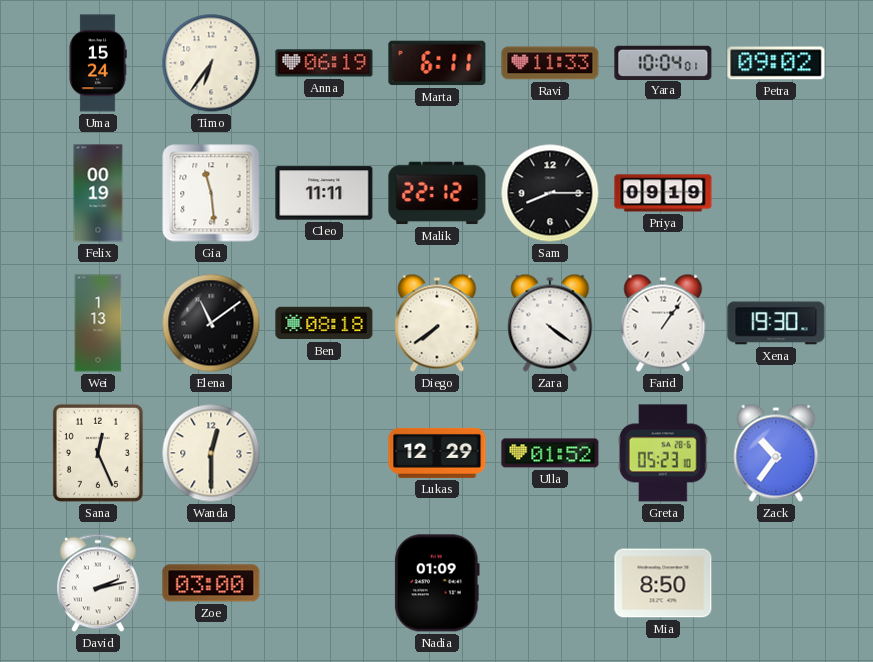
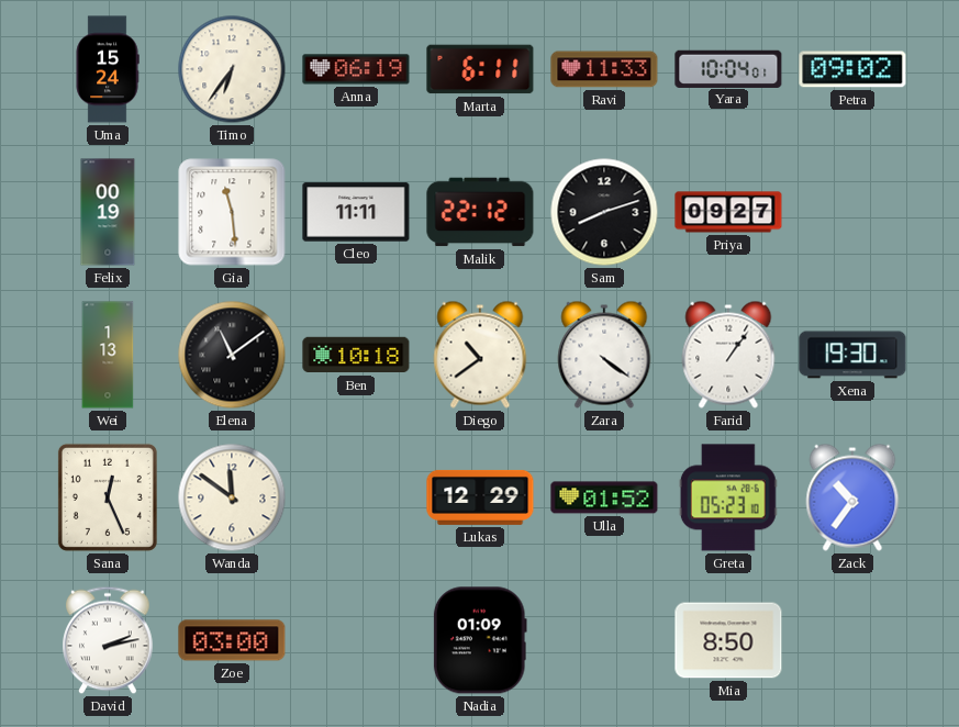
Sam: 8:15 -> 8:12
Priya: 09:19 -> 09:27
Ben: 08:18 -> 10:18
Diego: 7:39 -> 10:39
Wanda: 12:30 -> 11:51
